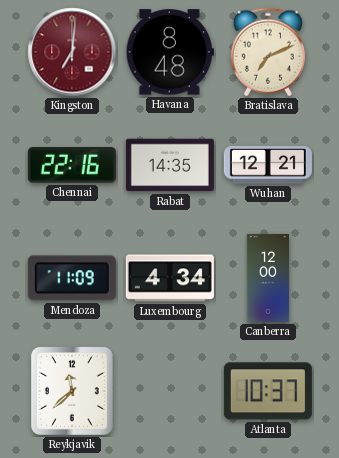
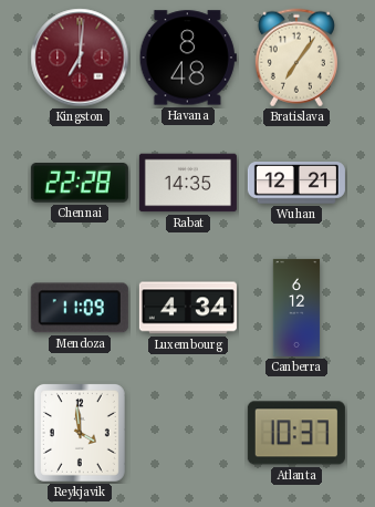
Bratislava: 7:11 -> 7:06
Chennai: 22:16 -> 22:28
Canberra: 12:00 -> 6:12
Reykjavik: 11:38 -> 3:59
